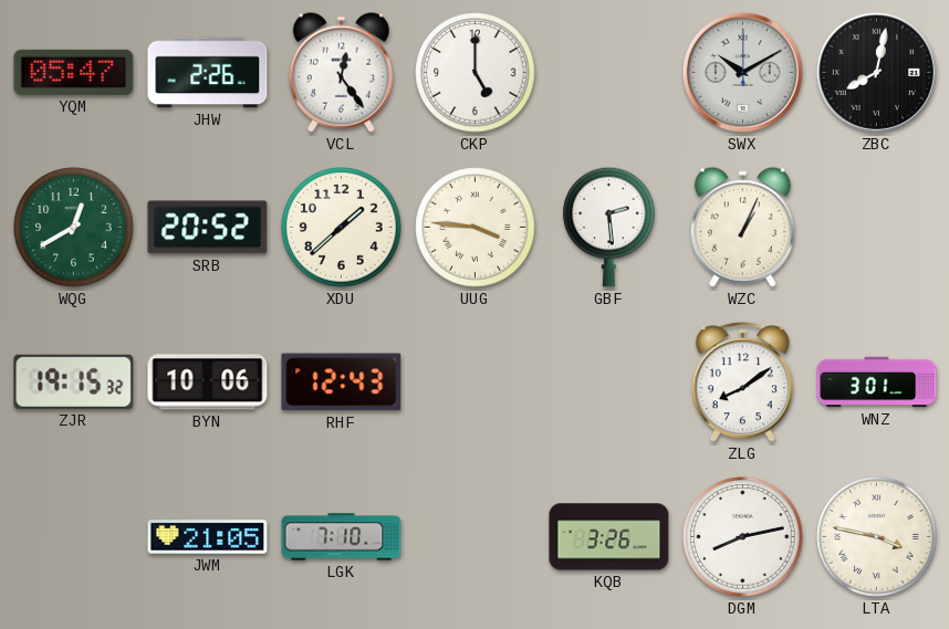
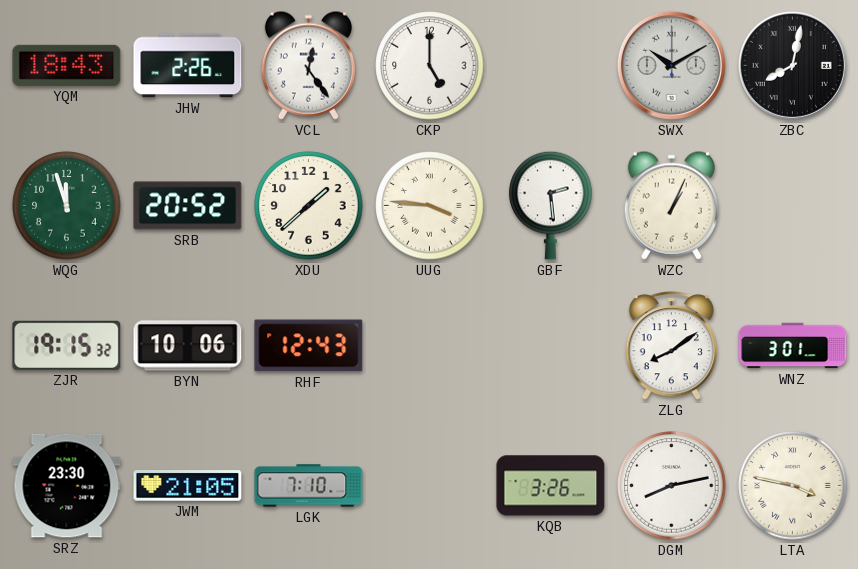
YQM: 05:47 -> 18:43
WQG: 12:40 -> 11:57
SRZ: none -> 23:30
